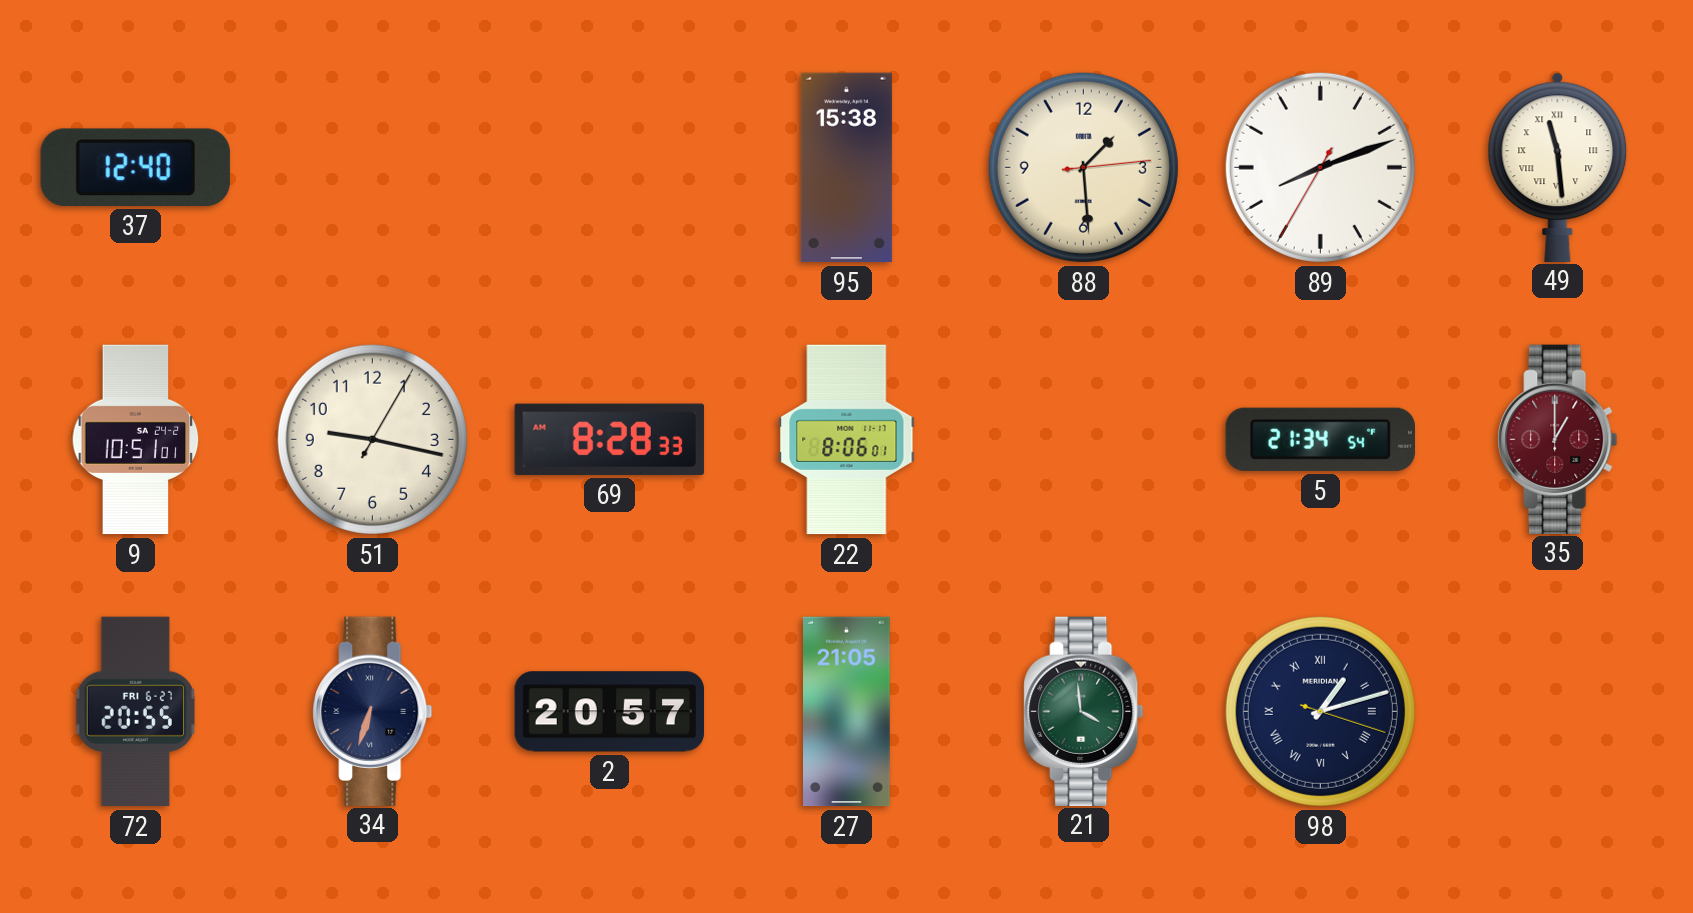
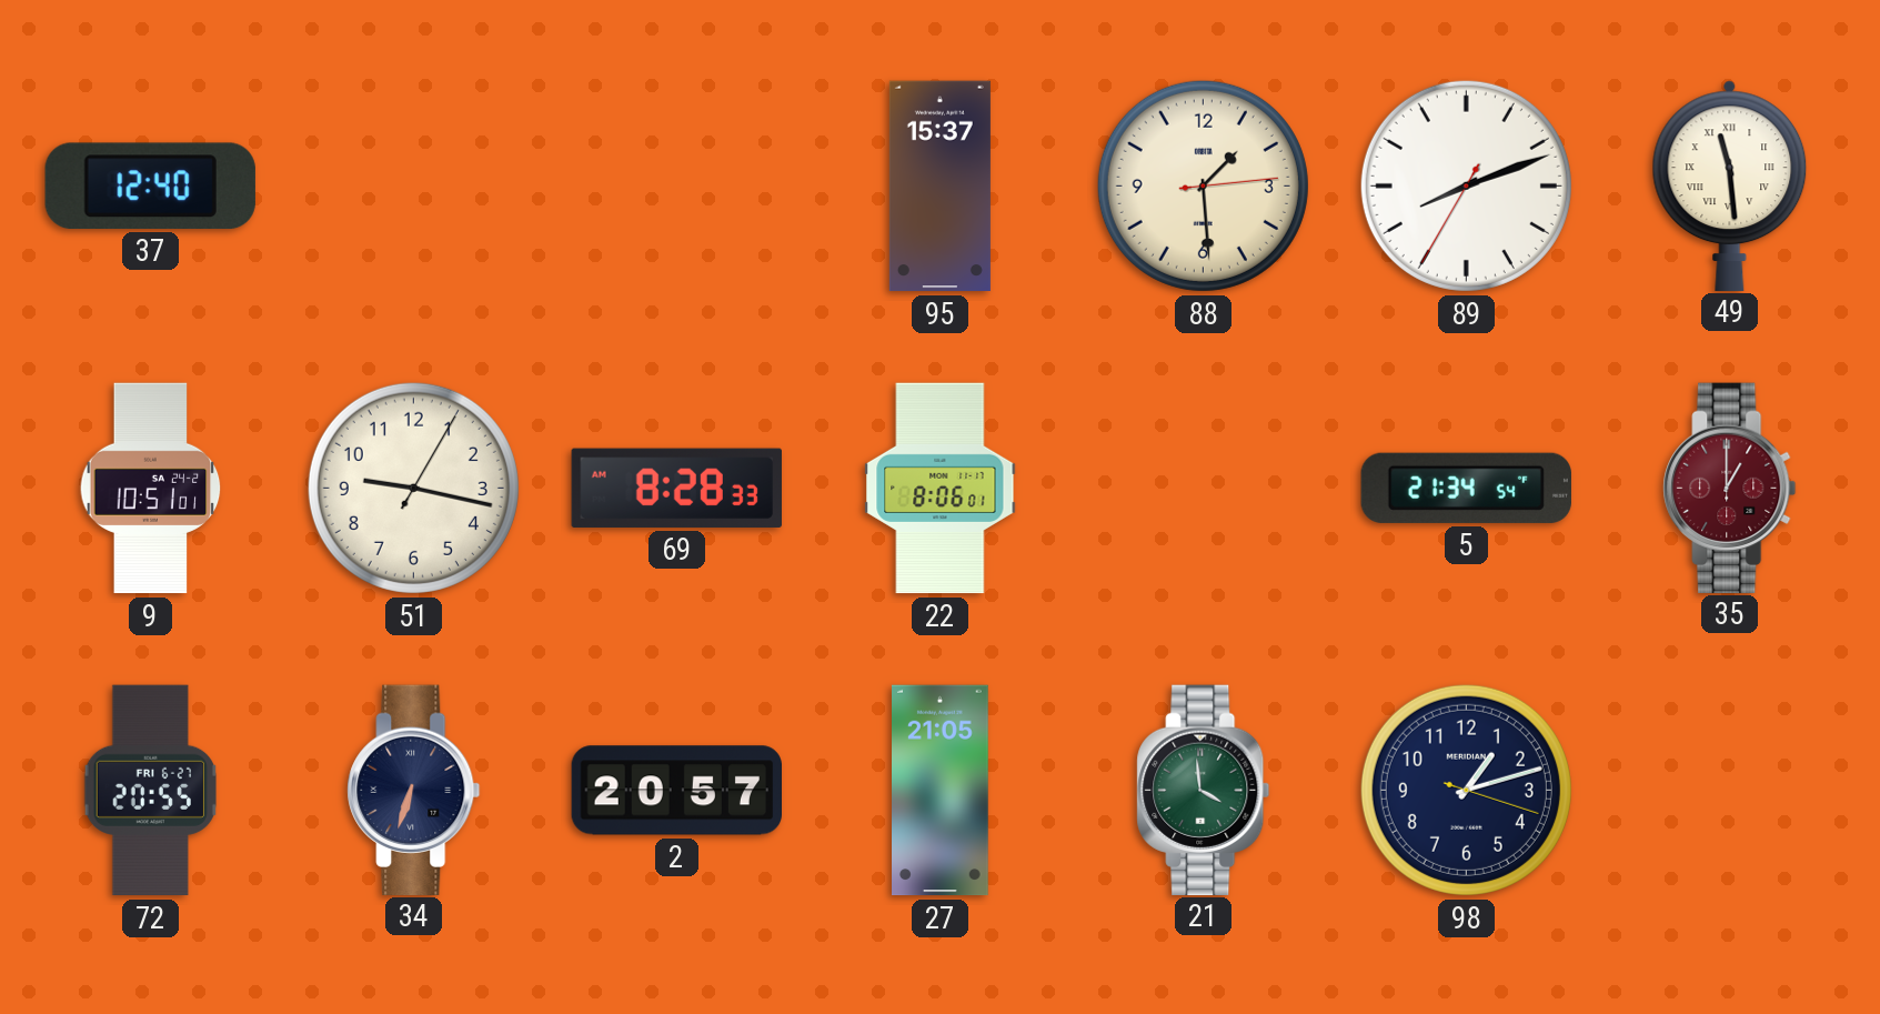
95: 15:38 -> 15:37
98 numerals: Roman -> Arabic
